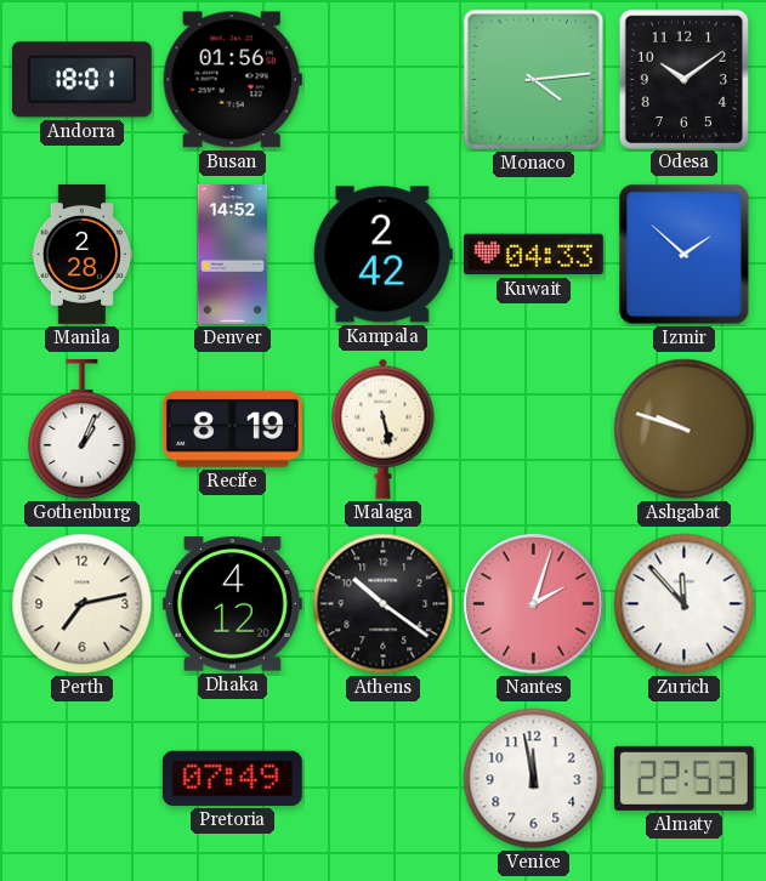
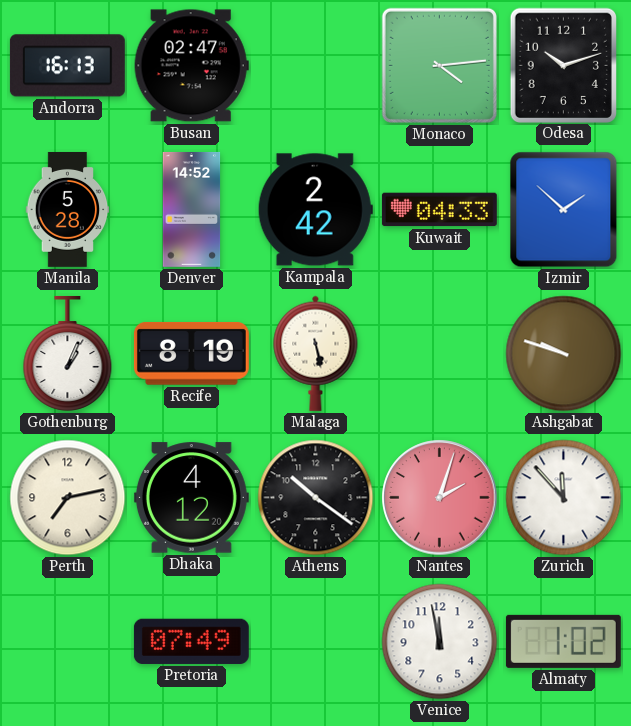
Andorra: 18:01 -> 16:13
Busan: 01:56 -> 02:47
Odesa: 10:09 -> 10:12
Manila: 2:28 -> 5:28
Almaty: 22:53 -> 1:02
